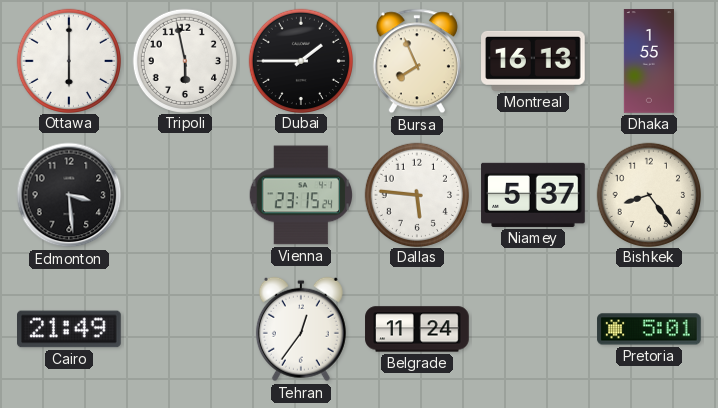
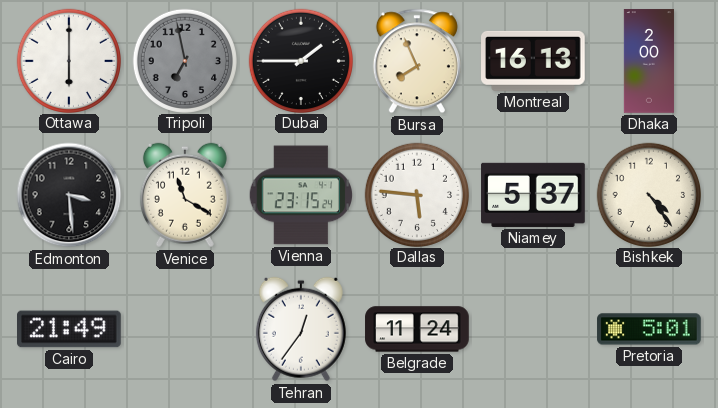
Tripoli: 5:58 -> 6:58
Tripoli dial: white -> grey
Dhaka: 1:55 -> 2:00
Venice: none -> 11:20
Bishkek: 8:24 -> 4:24
